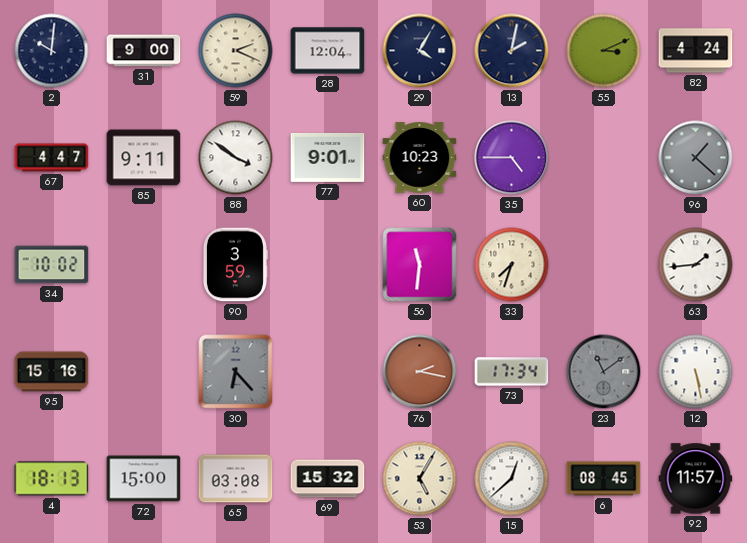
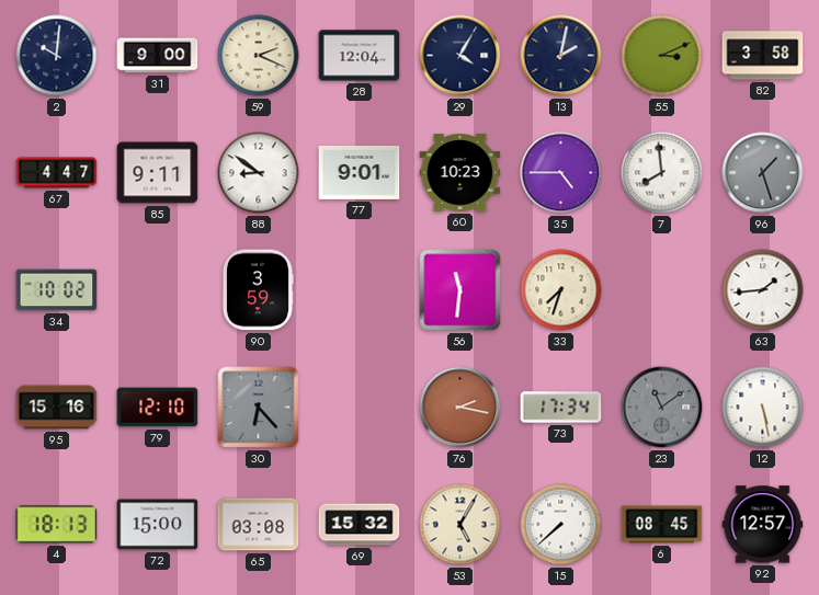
82: 4:24 -> 3:58
88: 3:51 -> 8:51
7: none -> 7:59
96: 1:22 -> 1:27
79: none -> 12:10
15: 12:38 -> 7:38
92: 11:57 -> 12:57
